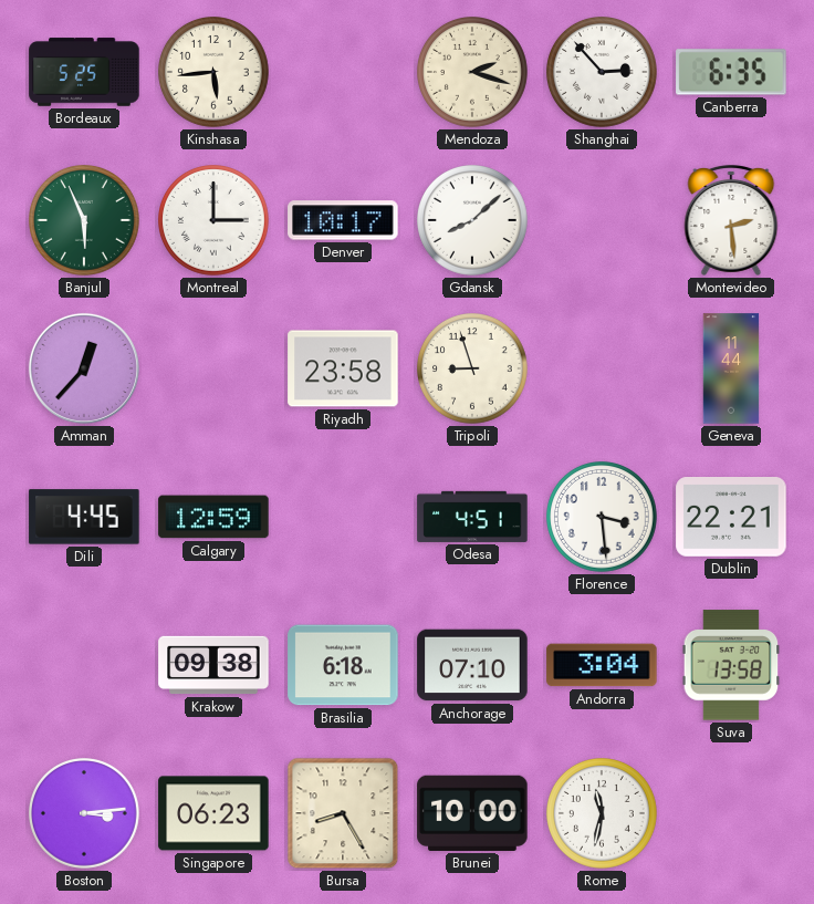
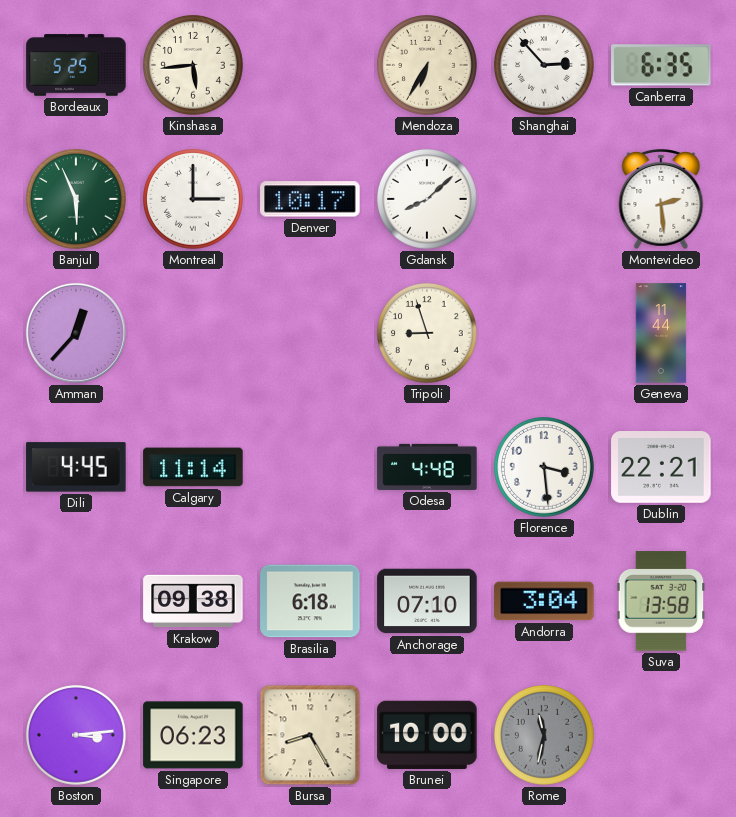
Mendoza: 2:18 -> 6:35
Riyadh: 23:58 -> none
Calgary: 12:59 -> 11:14
Odesa: 4:51 -> 4:48
Rome dial: white -> grey
